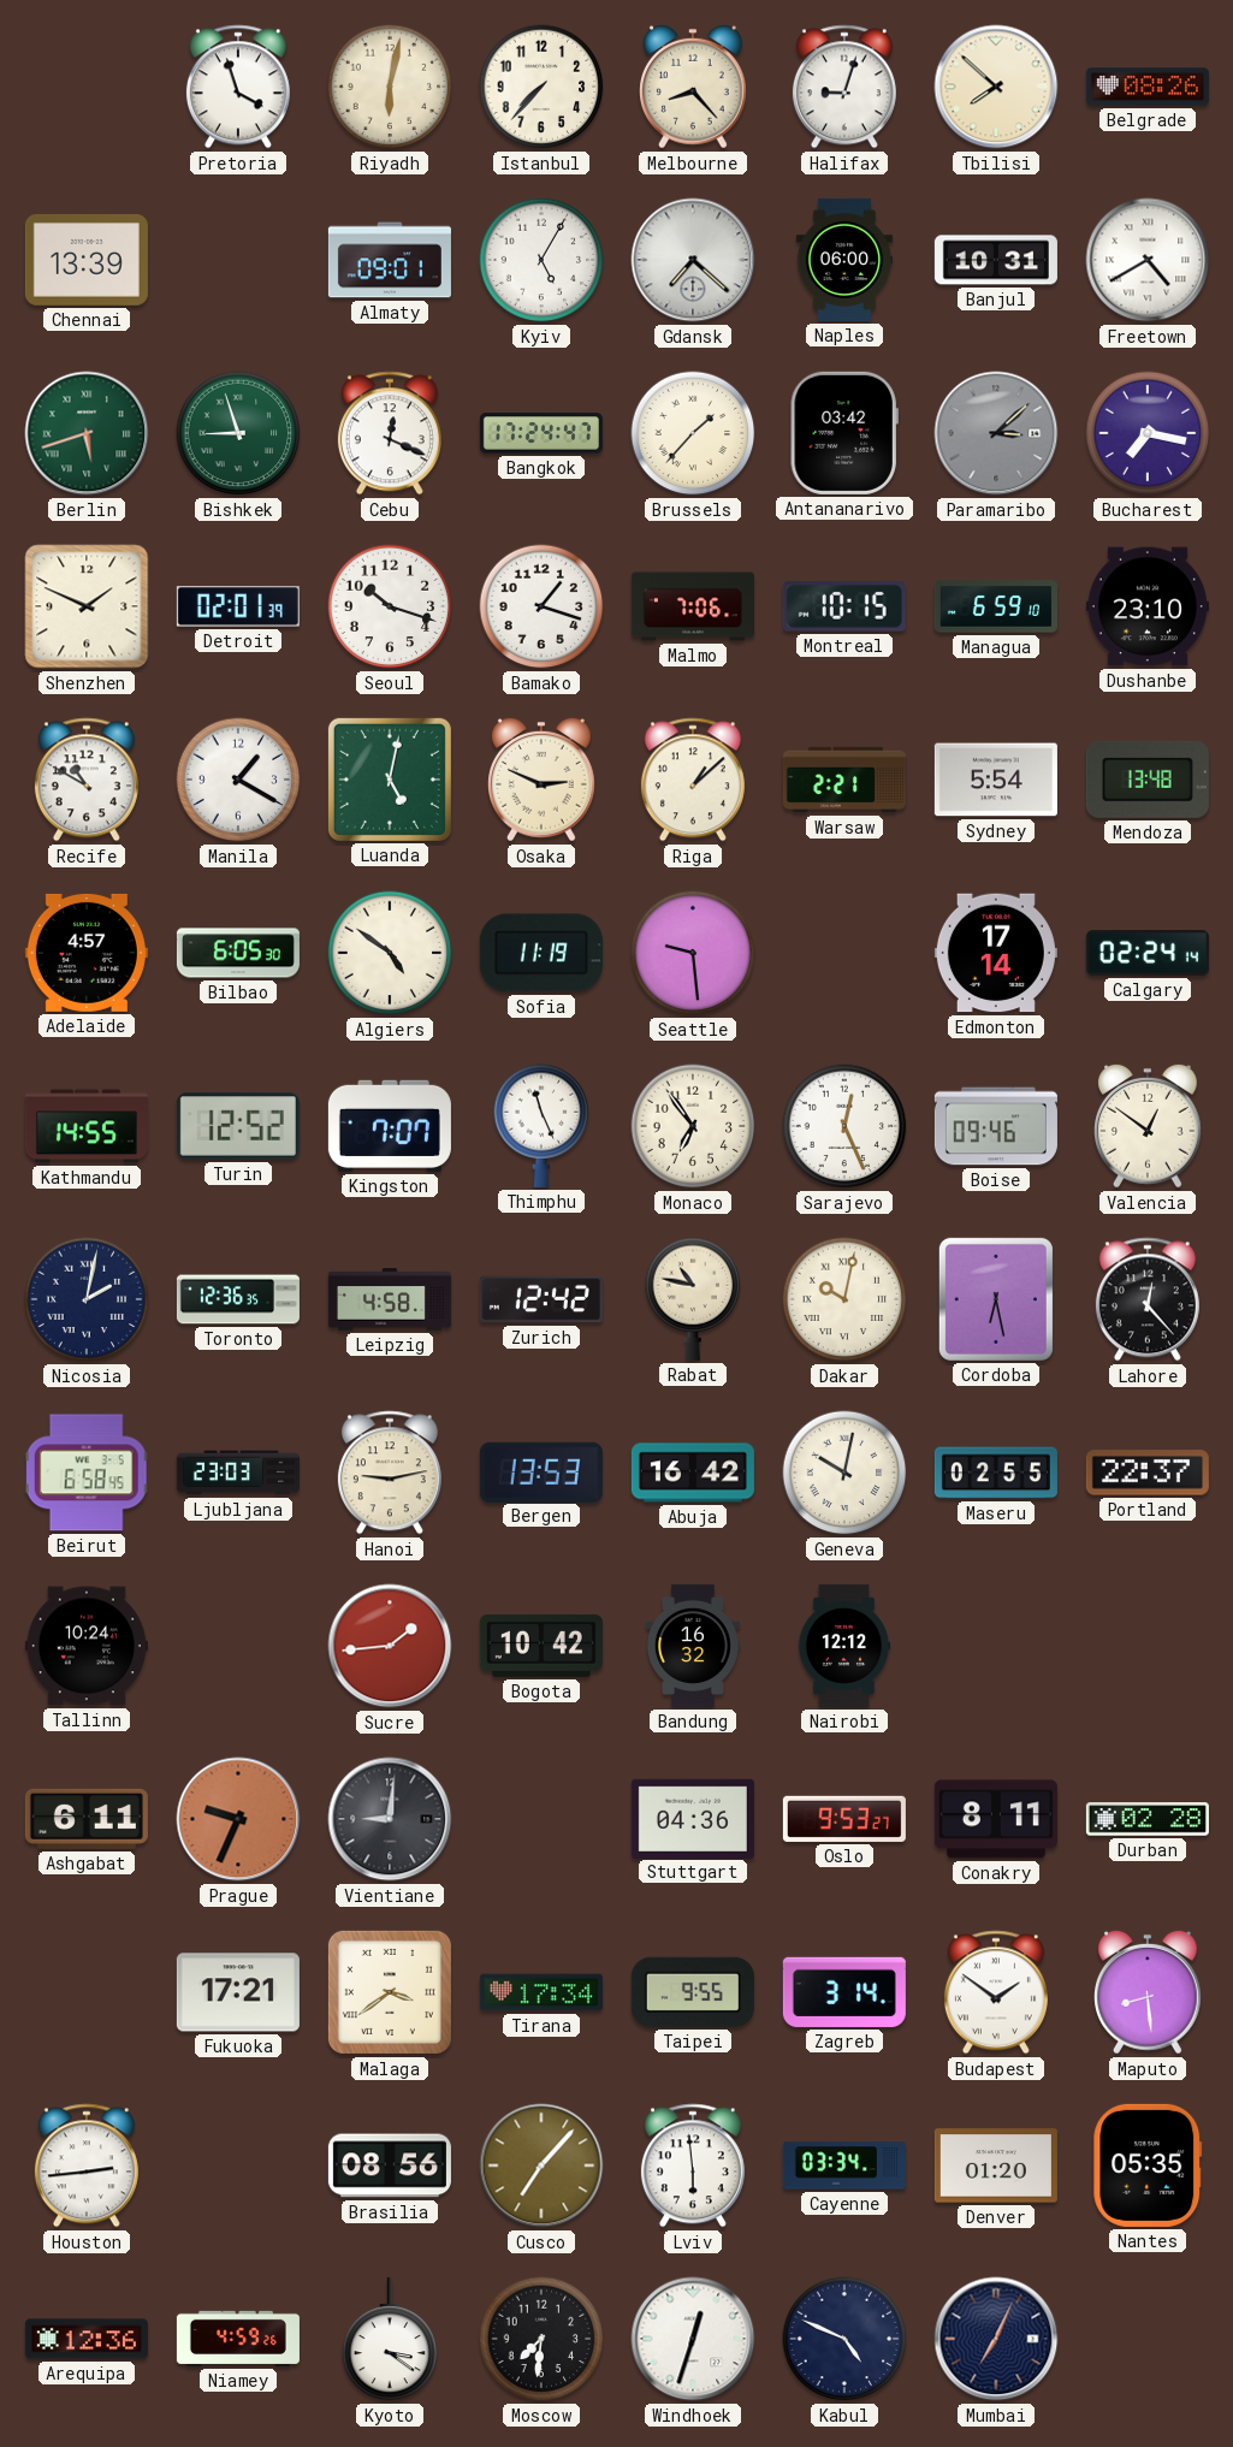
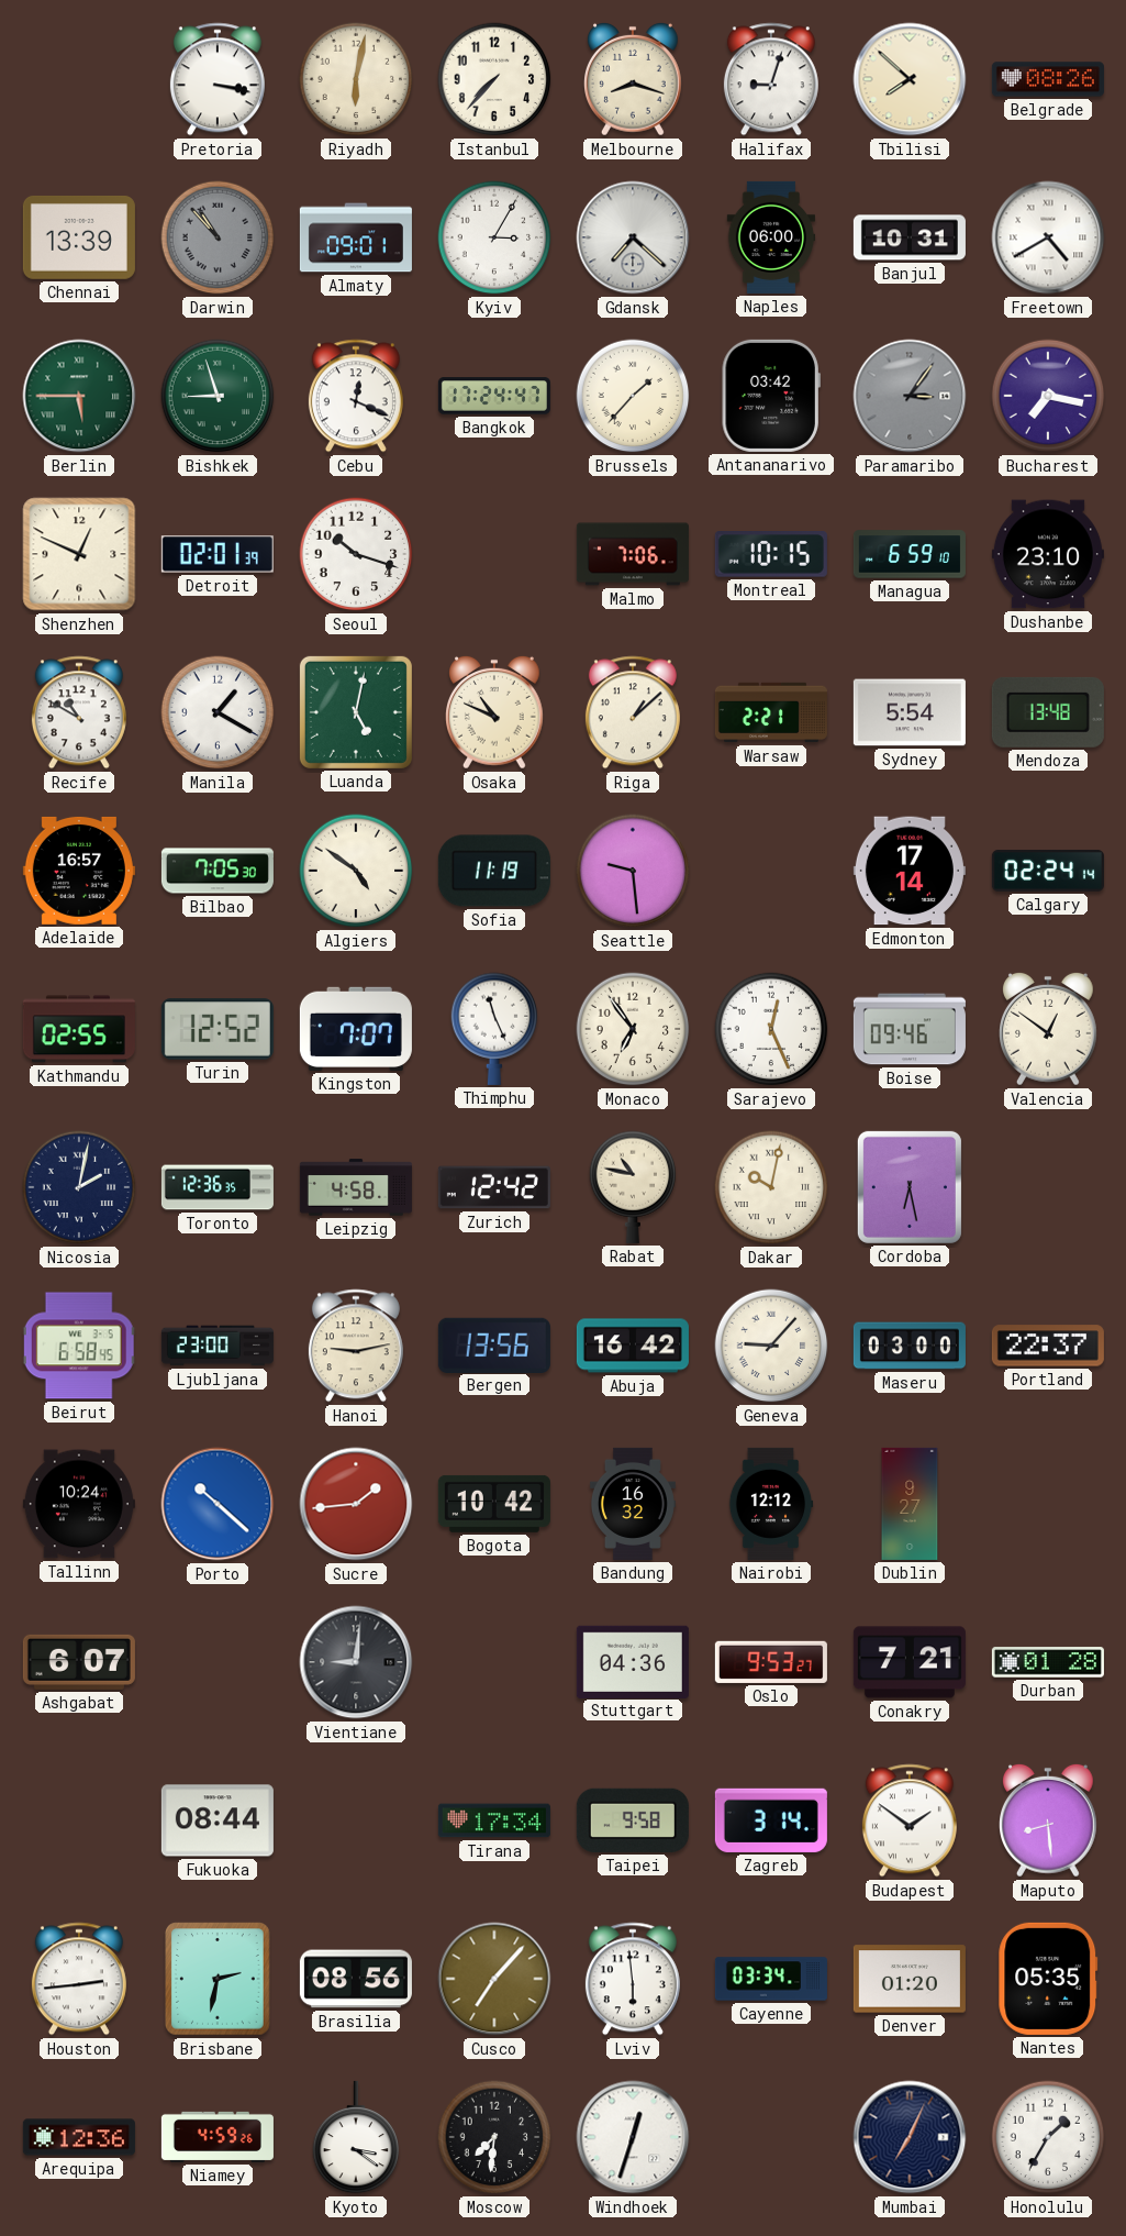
Pretoria: 3:57 -> 3:17
Melbourne: 8:23 -> 8:18
Darwin: none -> 10:53
Kyiv: 5:05 -> 3:05
Berlin: 5:42 -> 5:45
Paramaribo: 3:08 -> 3:06
Shenzhen: 1:49 -> 12:49
Bamako: 1:18 -> none
Osaka: 2:49 -> 10:49
Adelaide: 4:57 -> 16:57
Bilbao: 6:05 -> 7:05
Kathmandu: 14:55 -> 02:55
Lahore: 12:23 -> none
Ljubljana: 23:03 -> 23:00
Bergen: 13:53 -> 13:56
Geneva: 10:02 -> 9:07
Maseru: 02:55 -> 03:00
Porto: none -> 10:22
Dublin: none -> 9:27
Ashgabat: 6:11 -> 6:07
Prague: 9:34 -> none
Conakry: 8:11 -> 7:21
Durban: 02:28 -> 01:28
Fukuoka: 17:21 -> 08:44
Malaga: 3:39 -> none
Taipei: 9:55 -> 9:58
Brisbane: none -> 2:32
Kabul: 4:49 -> none
Honolulu: none -> 1:35
